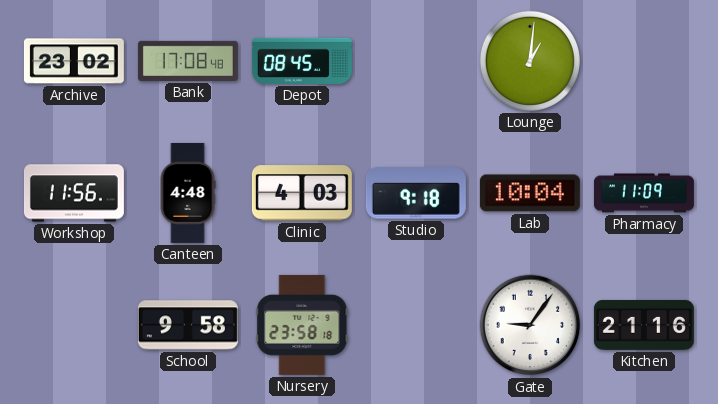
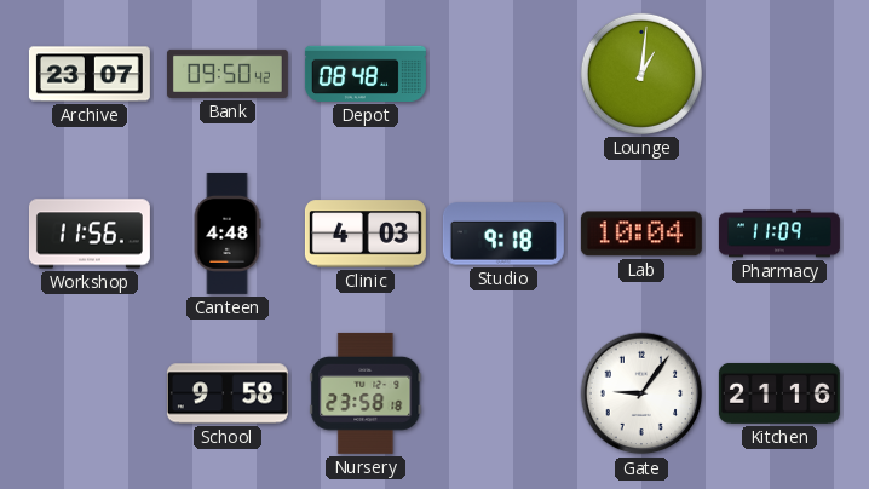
Archive: 23:02 -> 23:07
Bank: 17:08 -> 09:50
Depot: 08:45 -> 08:48
